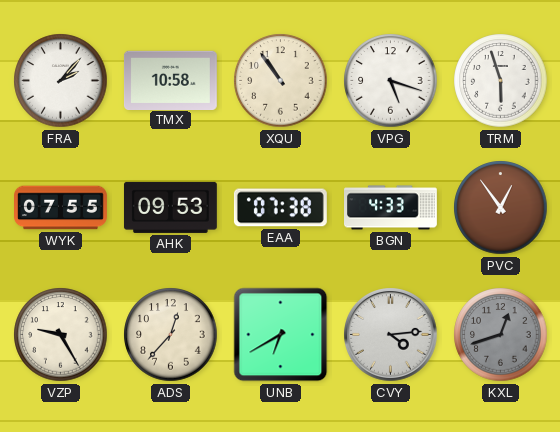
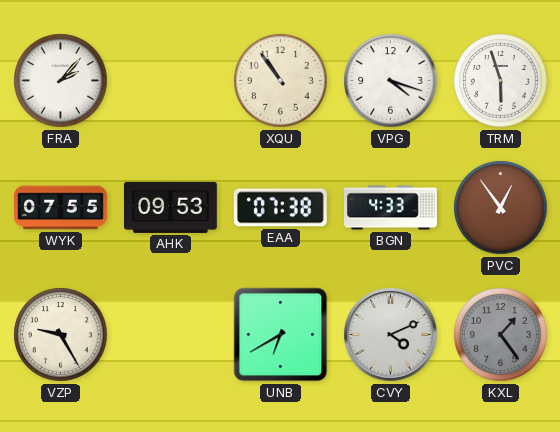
TMX: 10:58 -> none
VPG: 5:18 -> 4:18
ADS: 12:37 -> none
CVY: 4:14 -> 4:11
KXL: 12:42 -> 1:24
